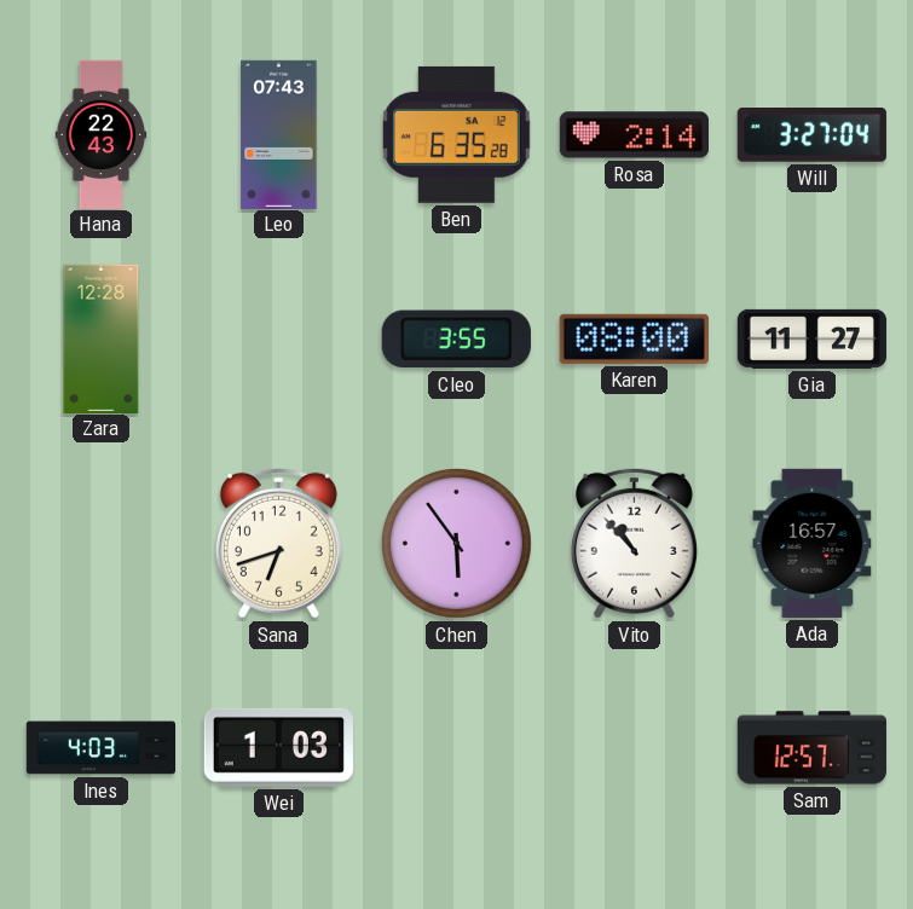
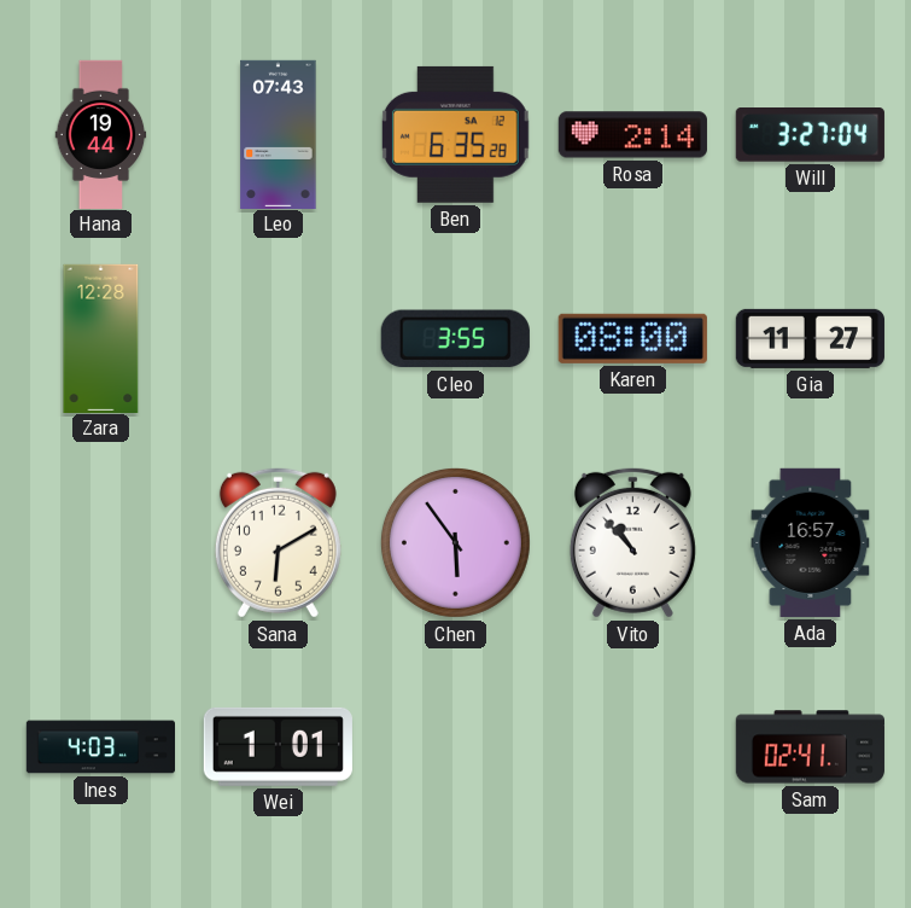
Hana: 22:43 -> 19:44
Sana: 6:42 -> 6:10
Wei: 1:03 -> 1:01
Sam: 12:57 -> 02:41
